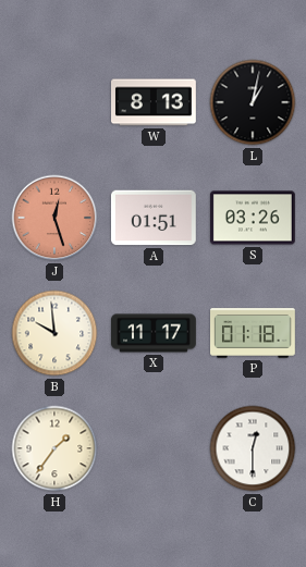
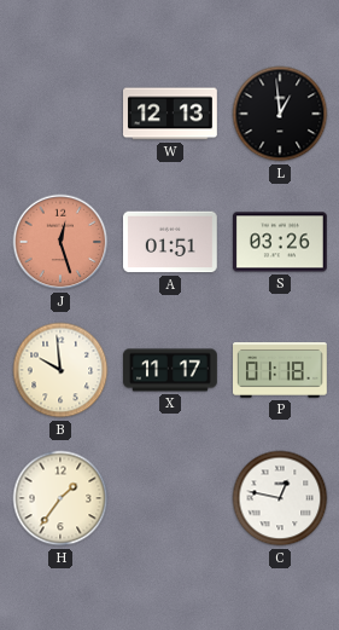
W: 8:13 -> 12:13
L: 1:02 -> 12:59
C: 12:30 -> 12:47
